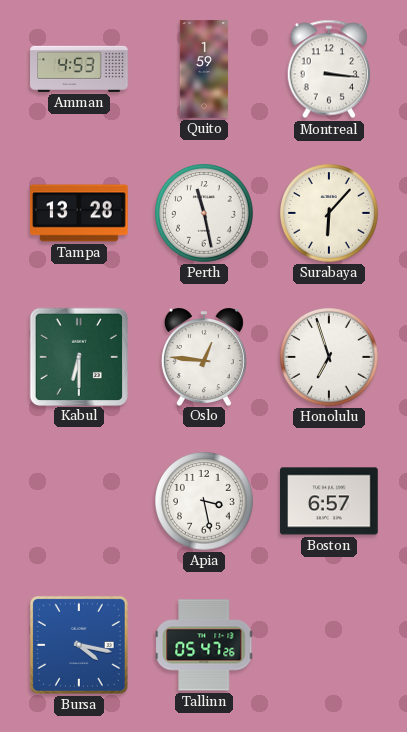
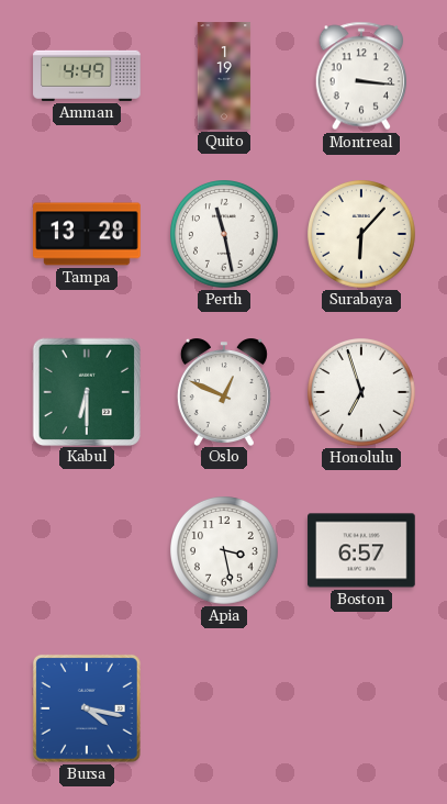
Amman: 4:53 -> 4:49
Quito: 1:59 -> 1:19
Oslo: 12:46 -> 12:49
Tallinn: 05:47 -> none
